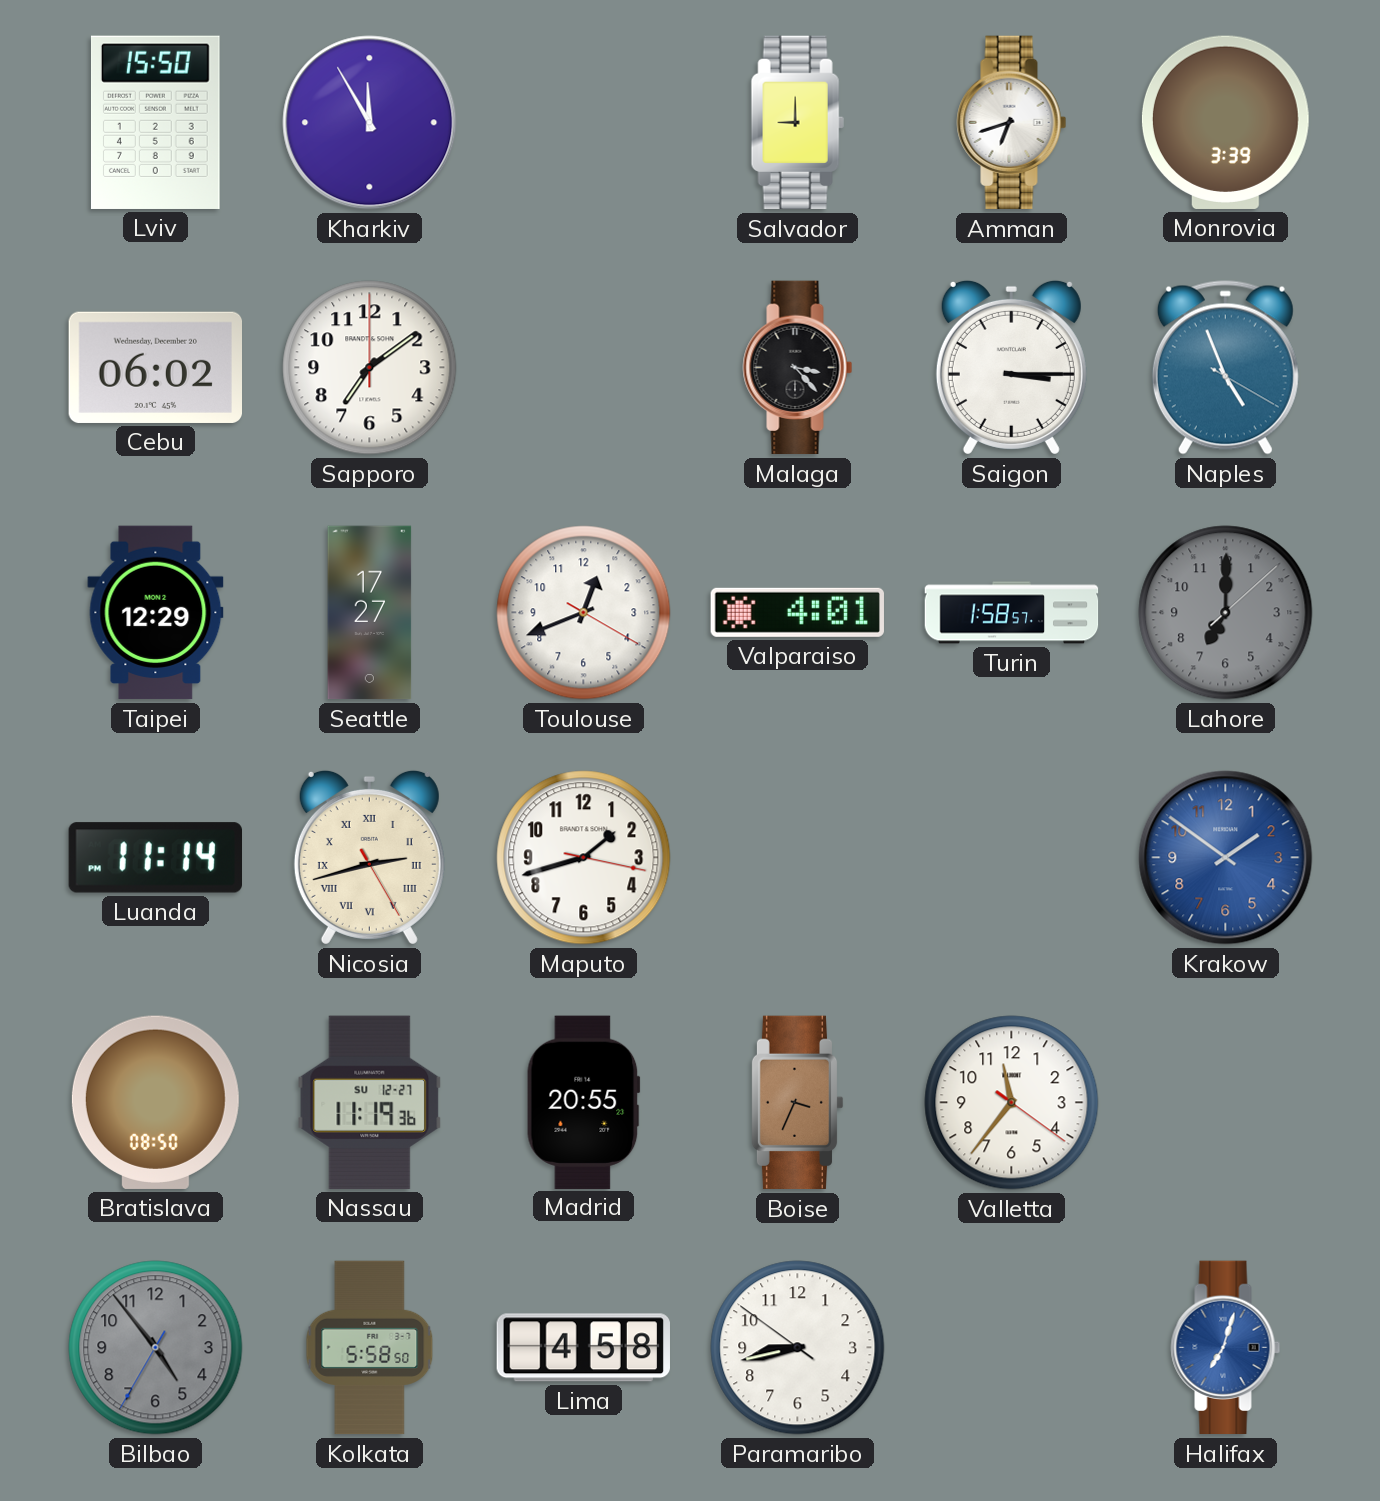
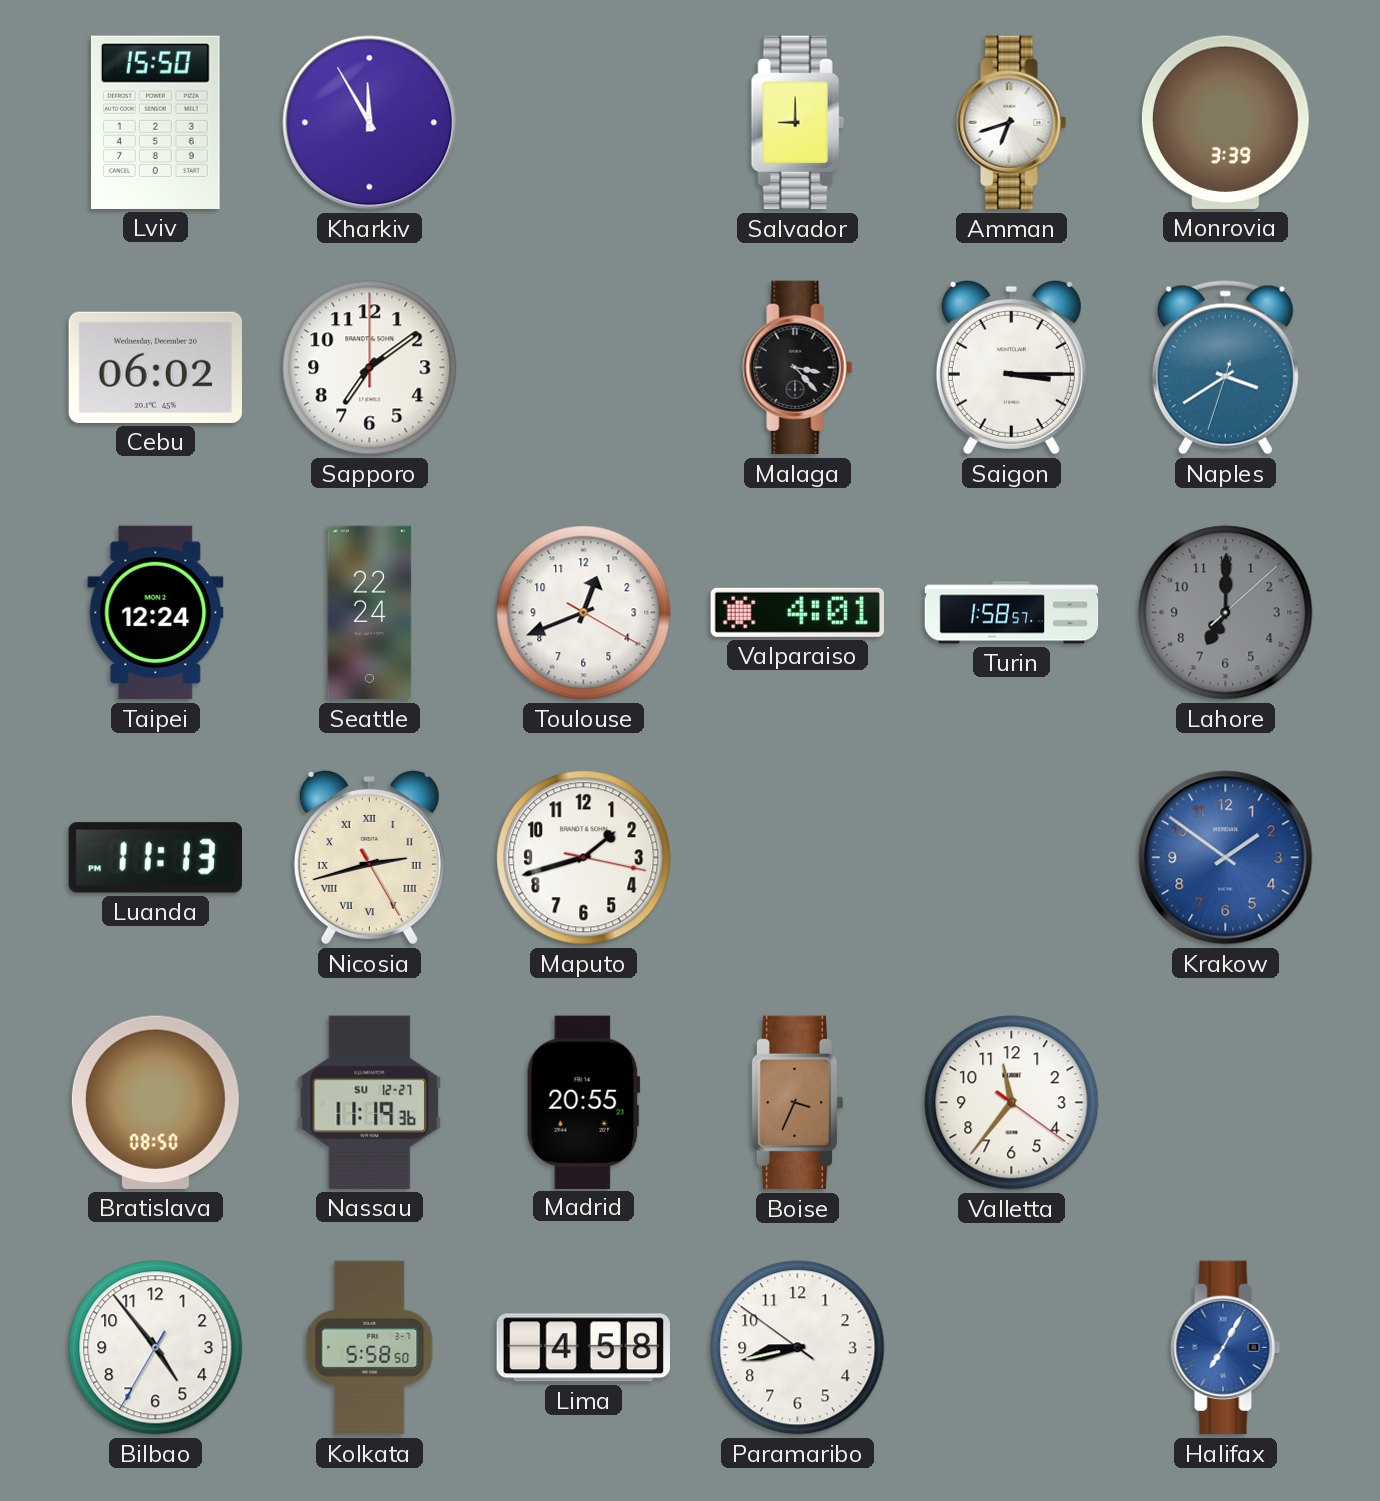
Naples: 4:56 -> 3:39
Taipei: 12:29 -> 12:24
Seattle: 17:27 -> 22:24
Luanda: 11:14 -> 11:13
Bilbao dial: grey -> white
Halifax: 7:03 -> 7:05
